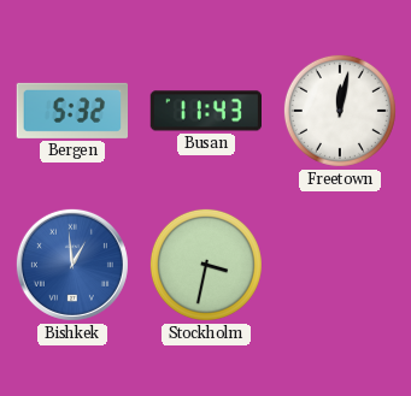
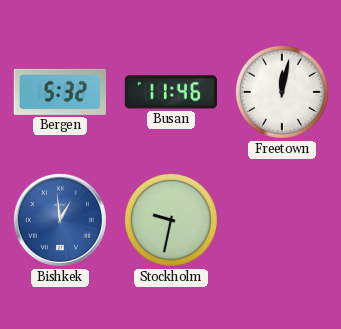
Busan: 11:43 -> 11:46
Stockholm: 3:32 -> 9:32
